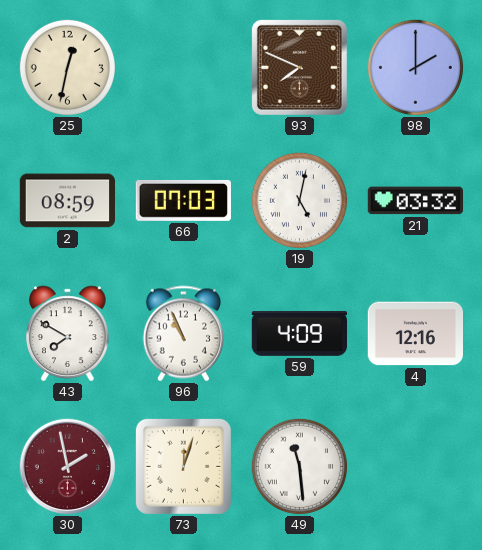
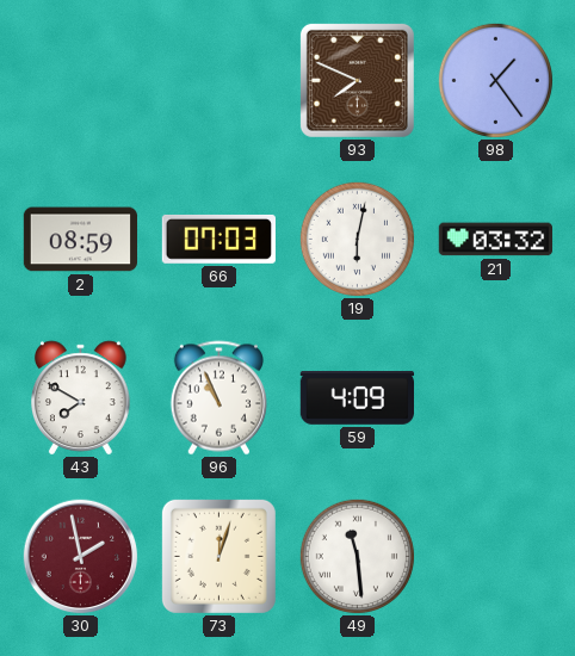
25: 12:32 -> none
98: 2:00 -> 1:24
19: 5:02 -> 6:02
4: 12:16 -> none
